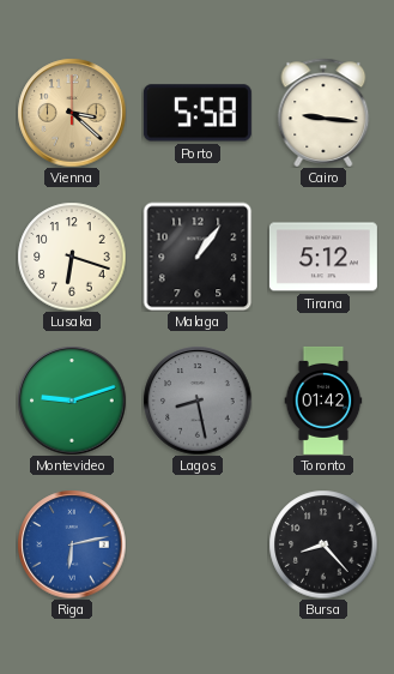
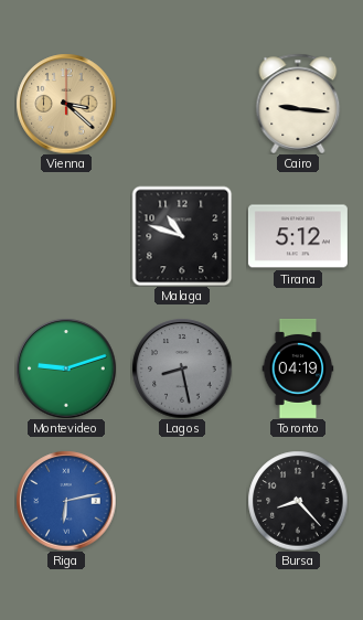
Porto: 5:58 -> none
Lusaka: 6:18 -> none
Malaga: 1:06 -> 10:48
Toronto: 01:42 -> 04:19
